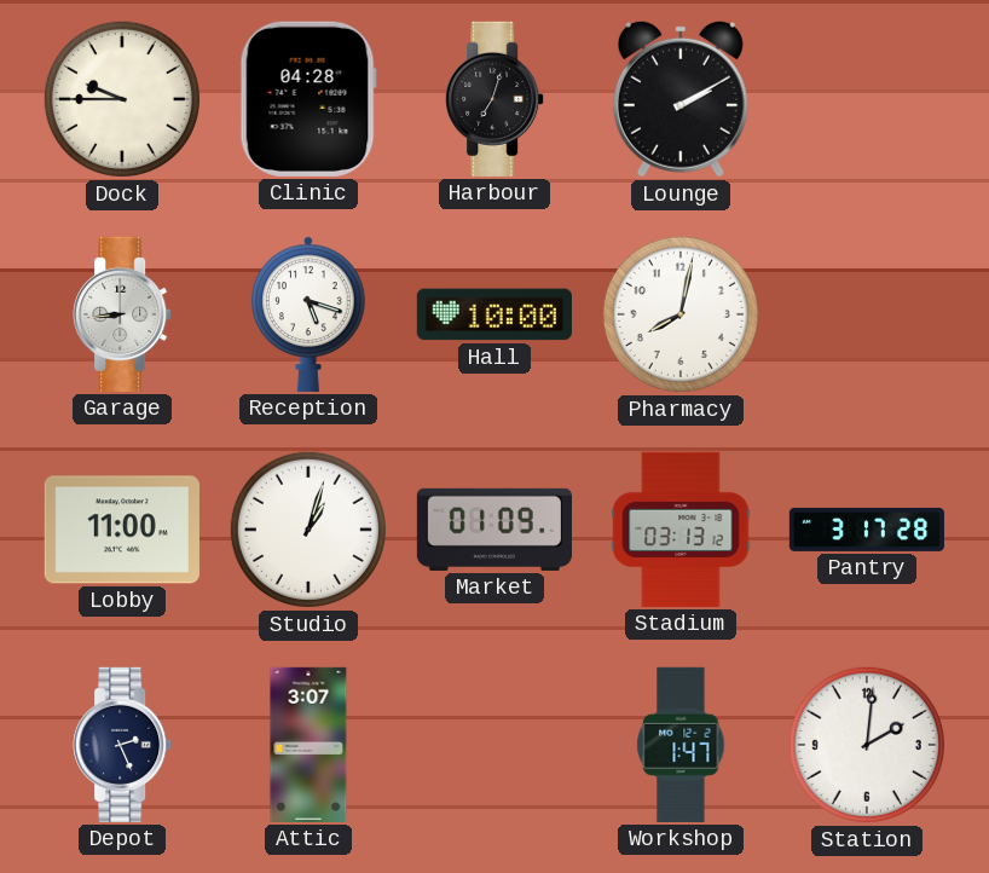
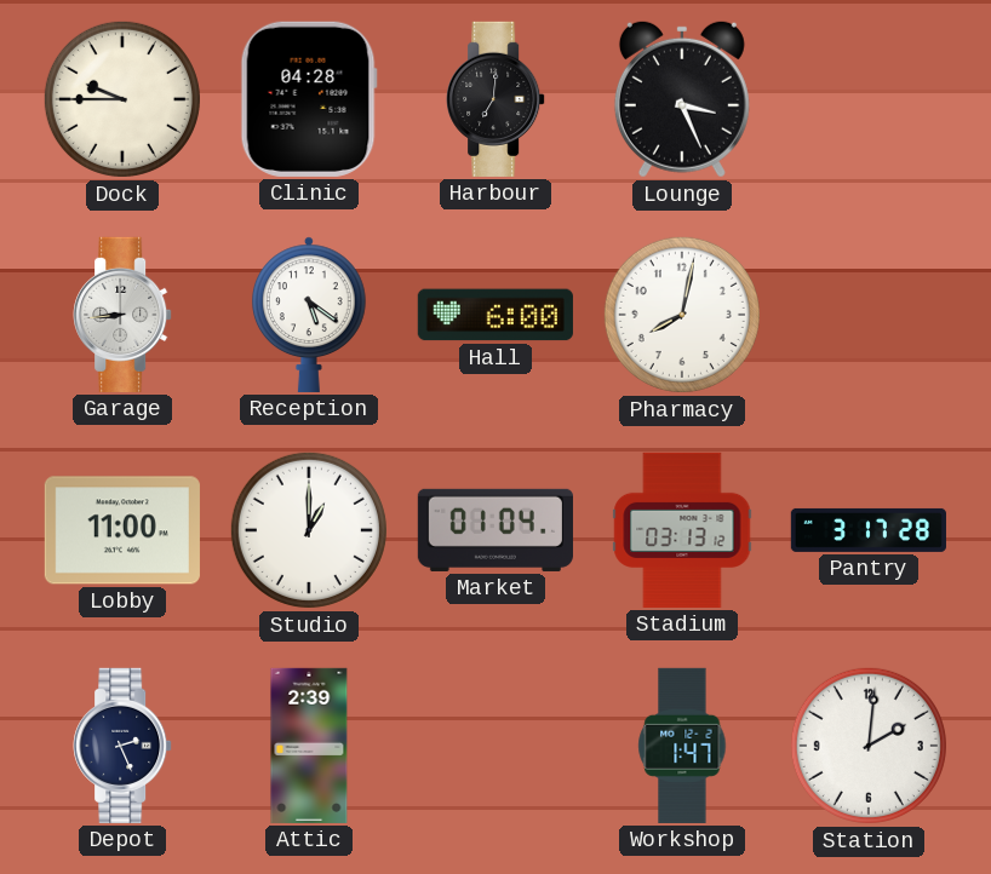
Harbour: 7:03 -> 7:01
Lounge: 2:10 -> 3:26
Reception: 5:18 -> 5:21
Hall: 10:00 -> 6:00
Studio: 1:03 -> 1:00
Market: 01:09 -> 01:04
Attic: 3:07 -> 2:39
